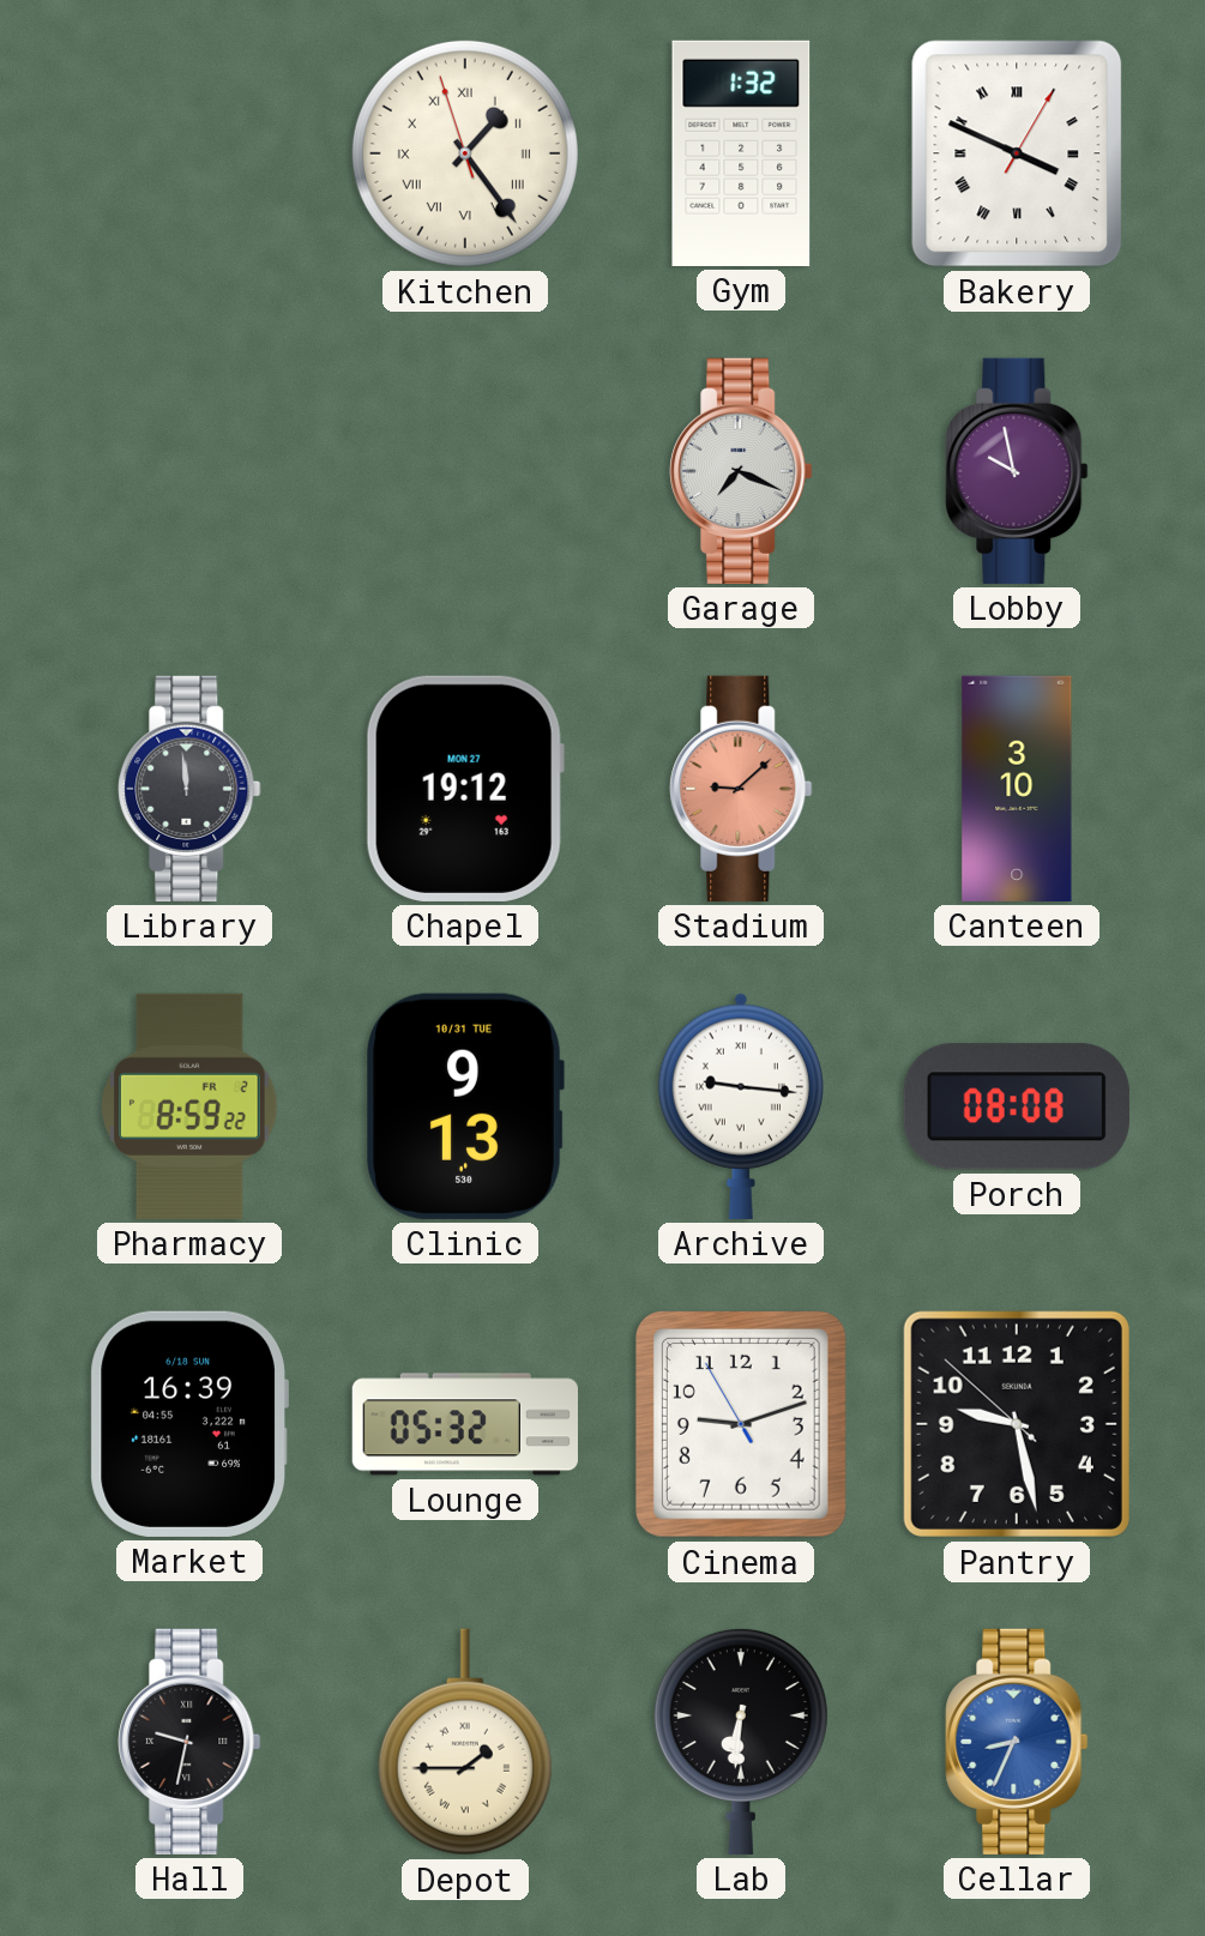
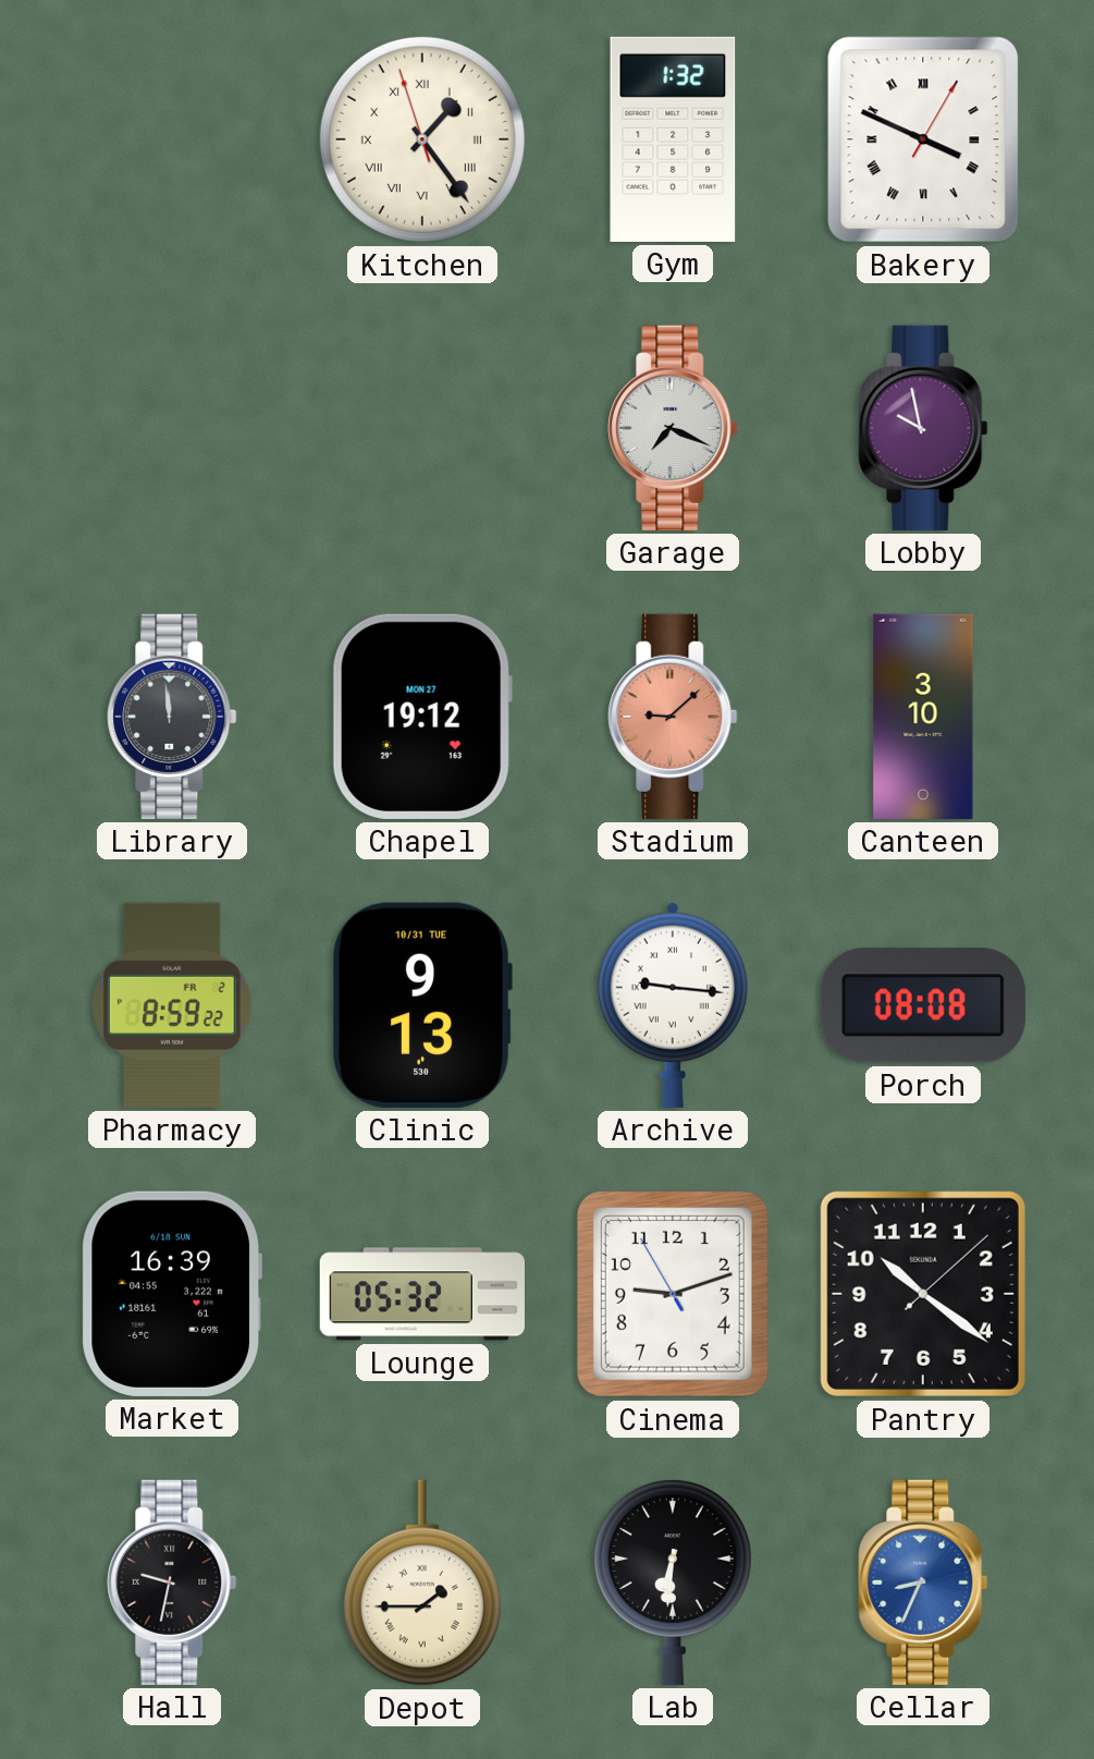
Pantry: 9:27 -> 10:21
